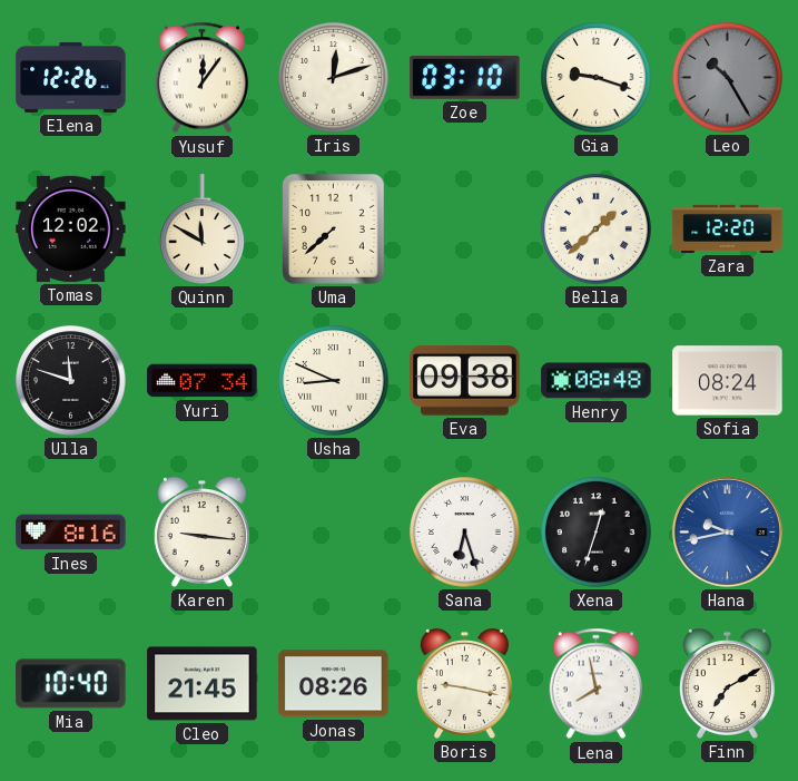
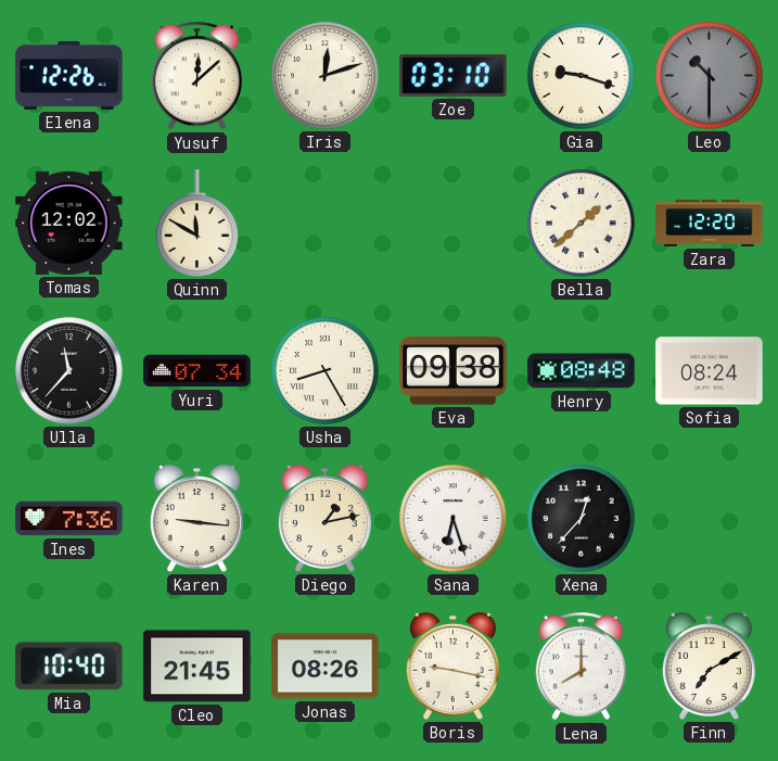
Yusuf: 12:06 -> 12:08
Leo: 10:25 -> 10:30
Uma: 7:38 -> none
Ulla: 11:48 -> 11:37
Usha: 8:49 -> 8:25
Ines: 8:16 -> 7:36
Diego: none -> 1:13
Xena: 12:33 -> 12:37
Hana: 9:43 -> none
Lena: 7:58 -> 8:00
